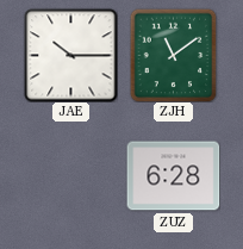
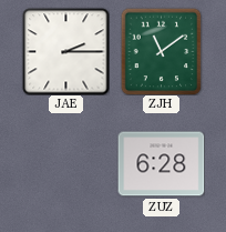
JAE: 10:15 -> 2:15
